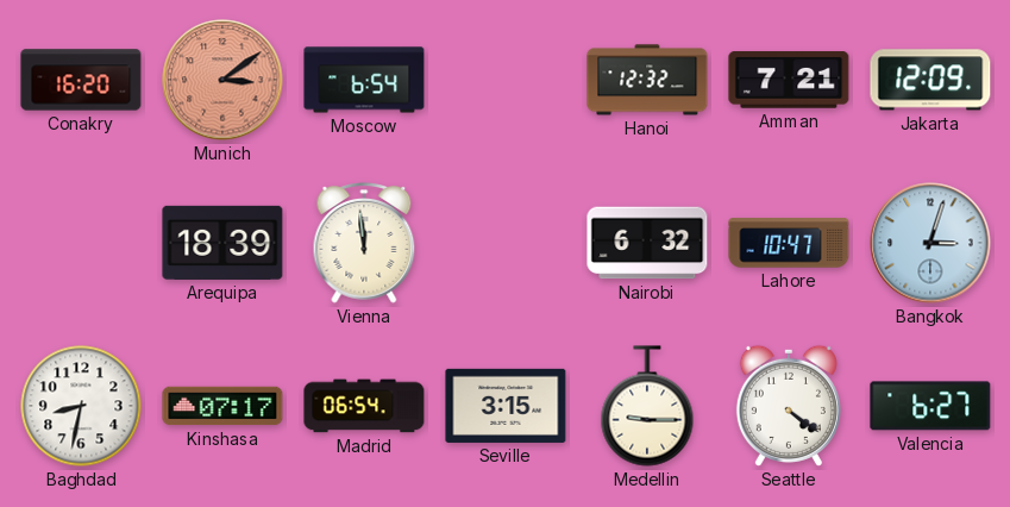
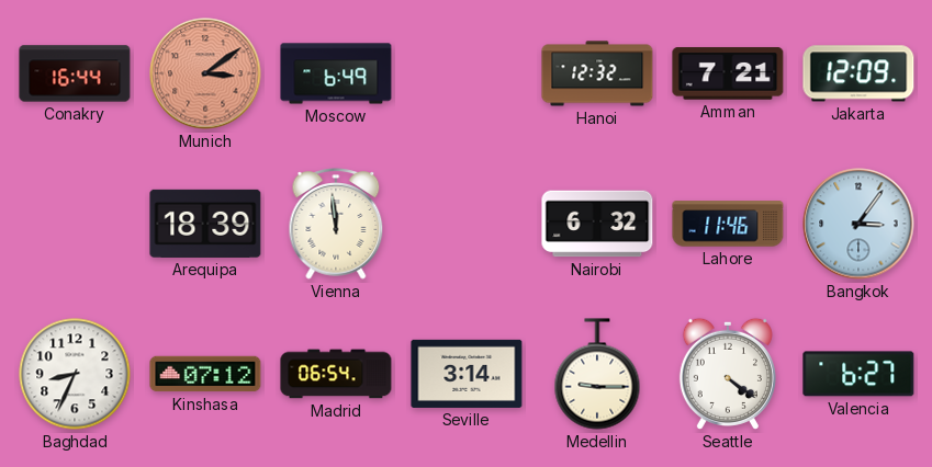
Conakry: 16:20 -> 16:44
Moscow: 6:54 -> 6:49
Lahore: 10:47 -> 11:46
Bangkok: 3:03 -> 3:06
Baghdad: 8:32 -> 8:34
Kinshasa: 07:17 -> 07:12
Seville: 3:15 -> 3:14
